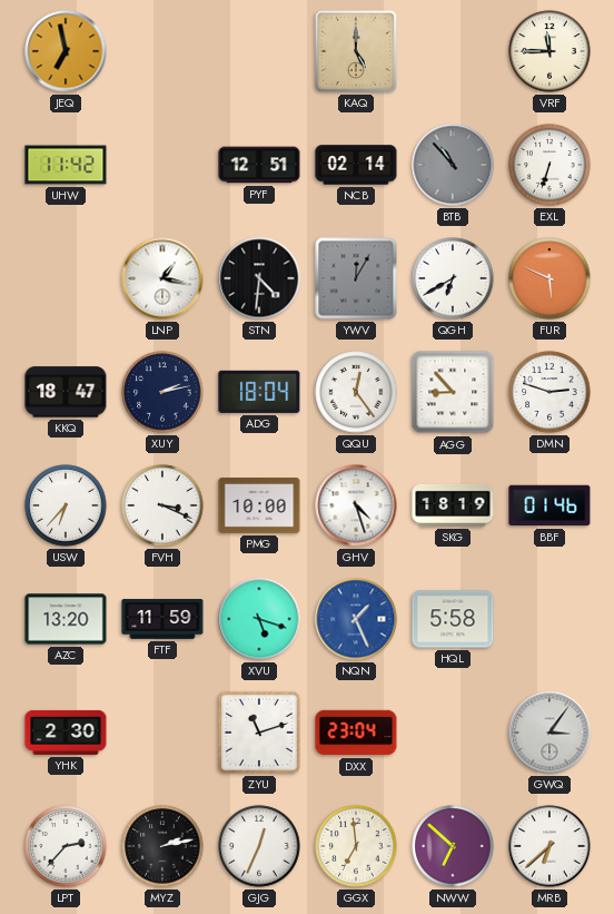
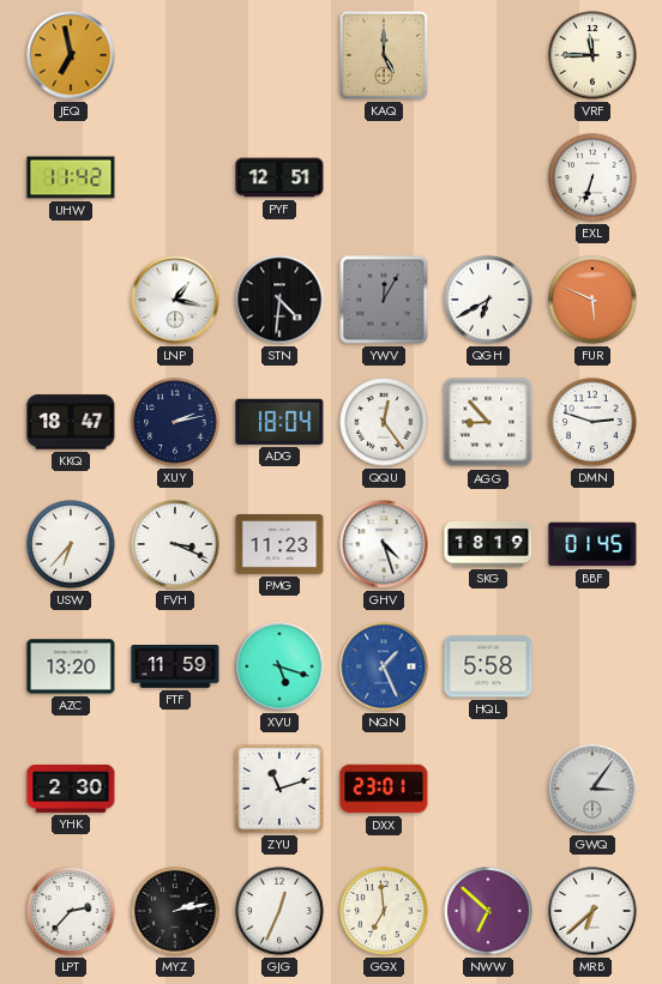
NCB: 02:14 -> none
BTB: 10:53 -> none
PMG: 10:00 -> 11:23
BBF: 01:46 -> 01:45
DXX: 23:04 -> 23:01
